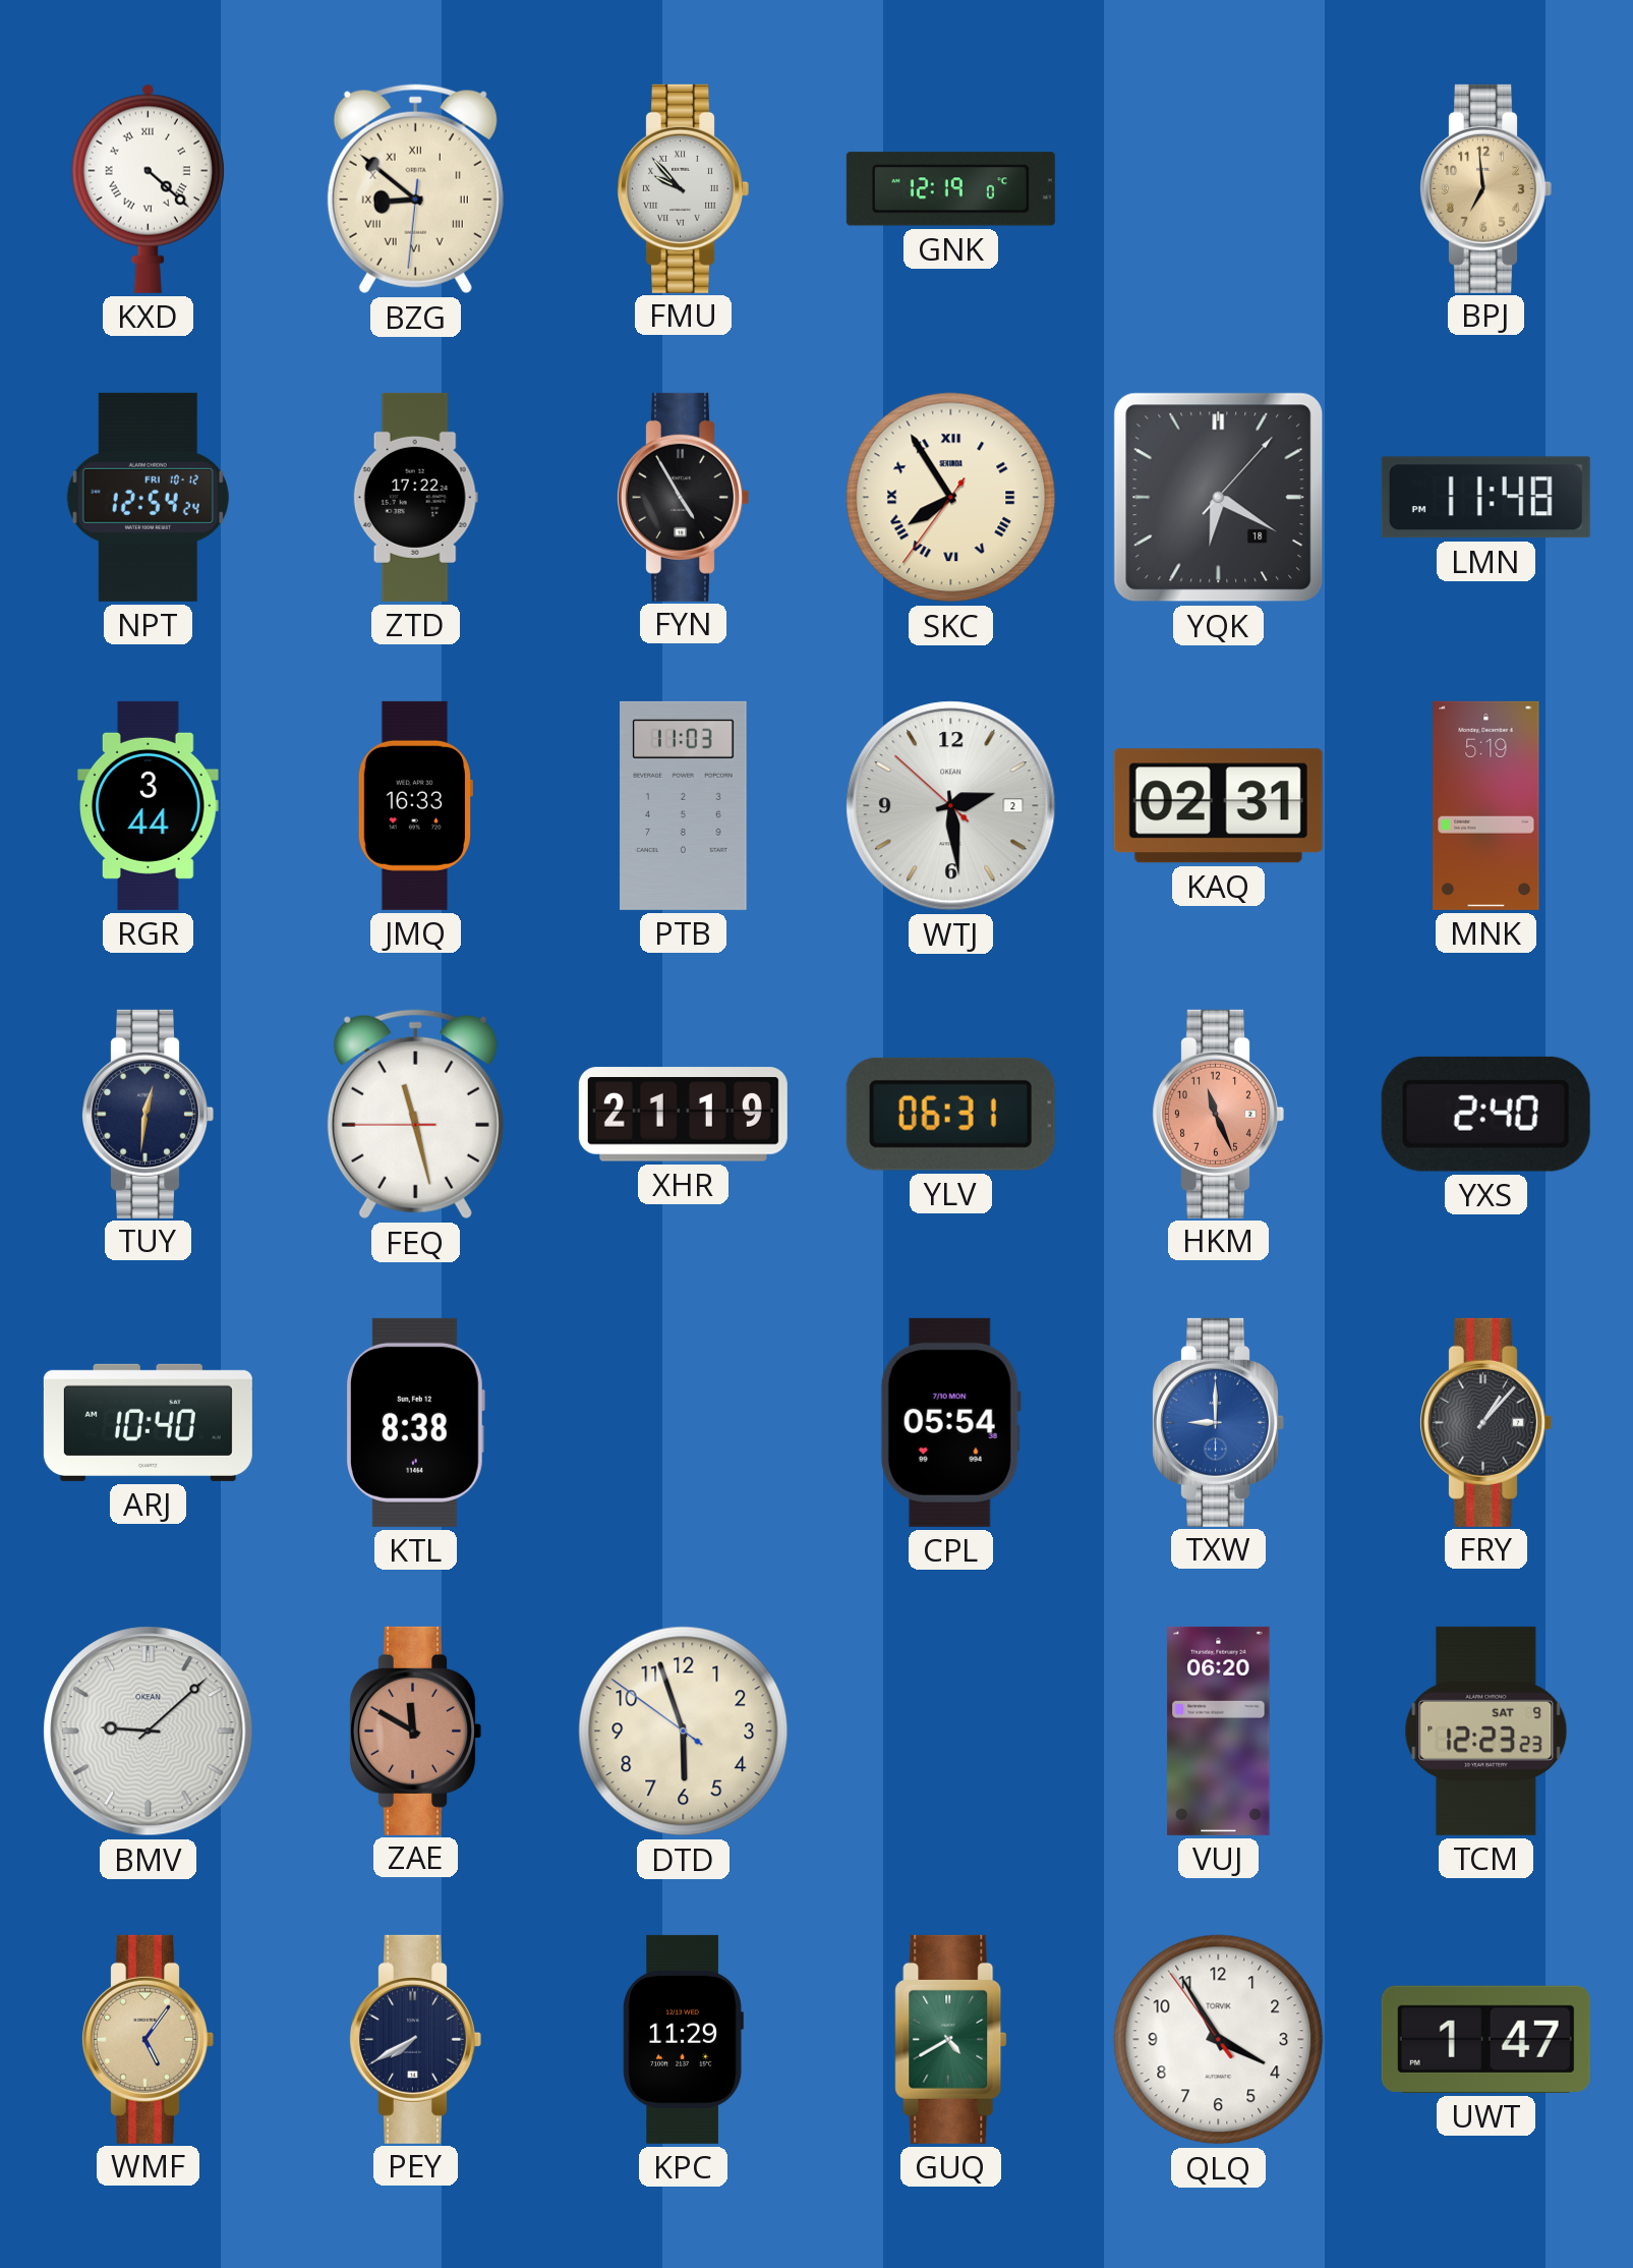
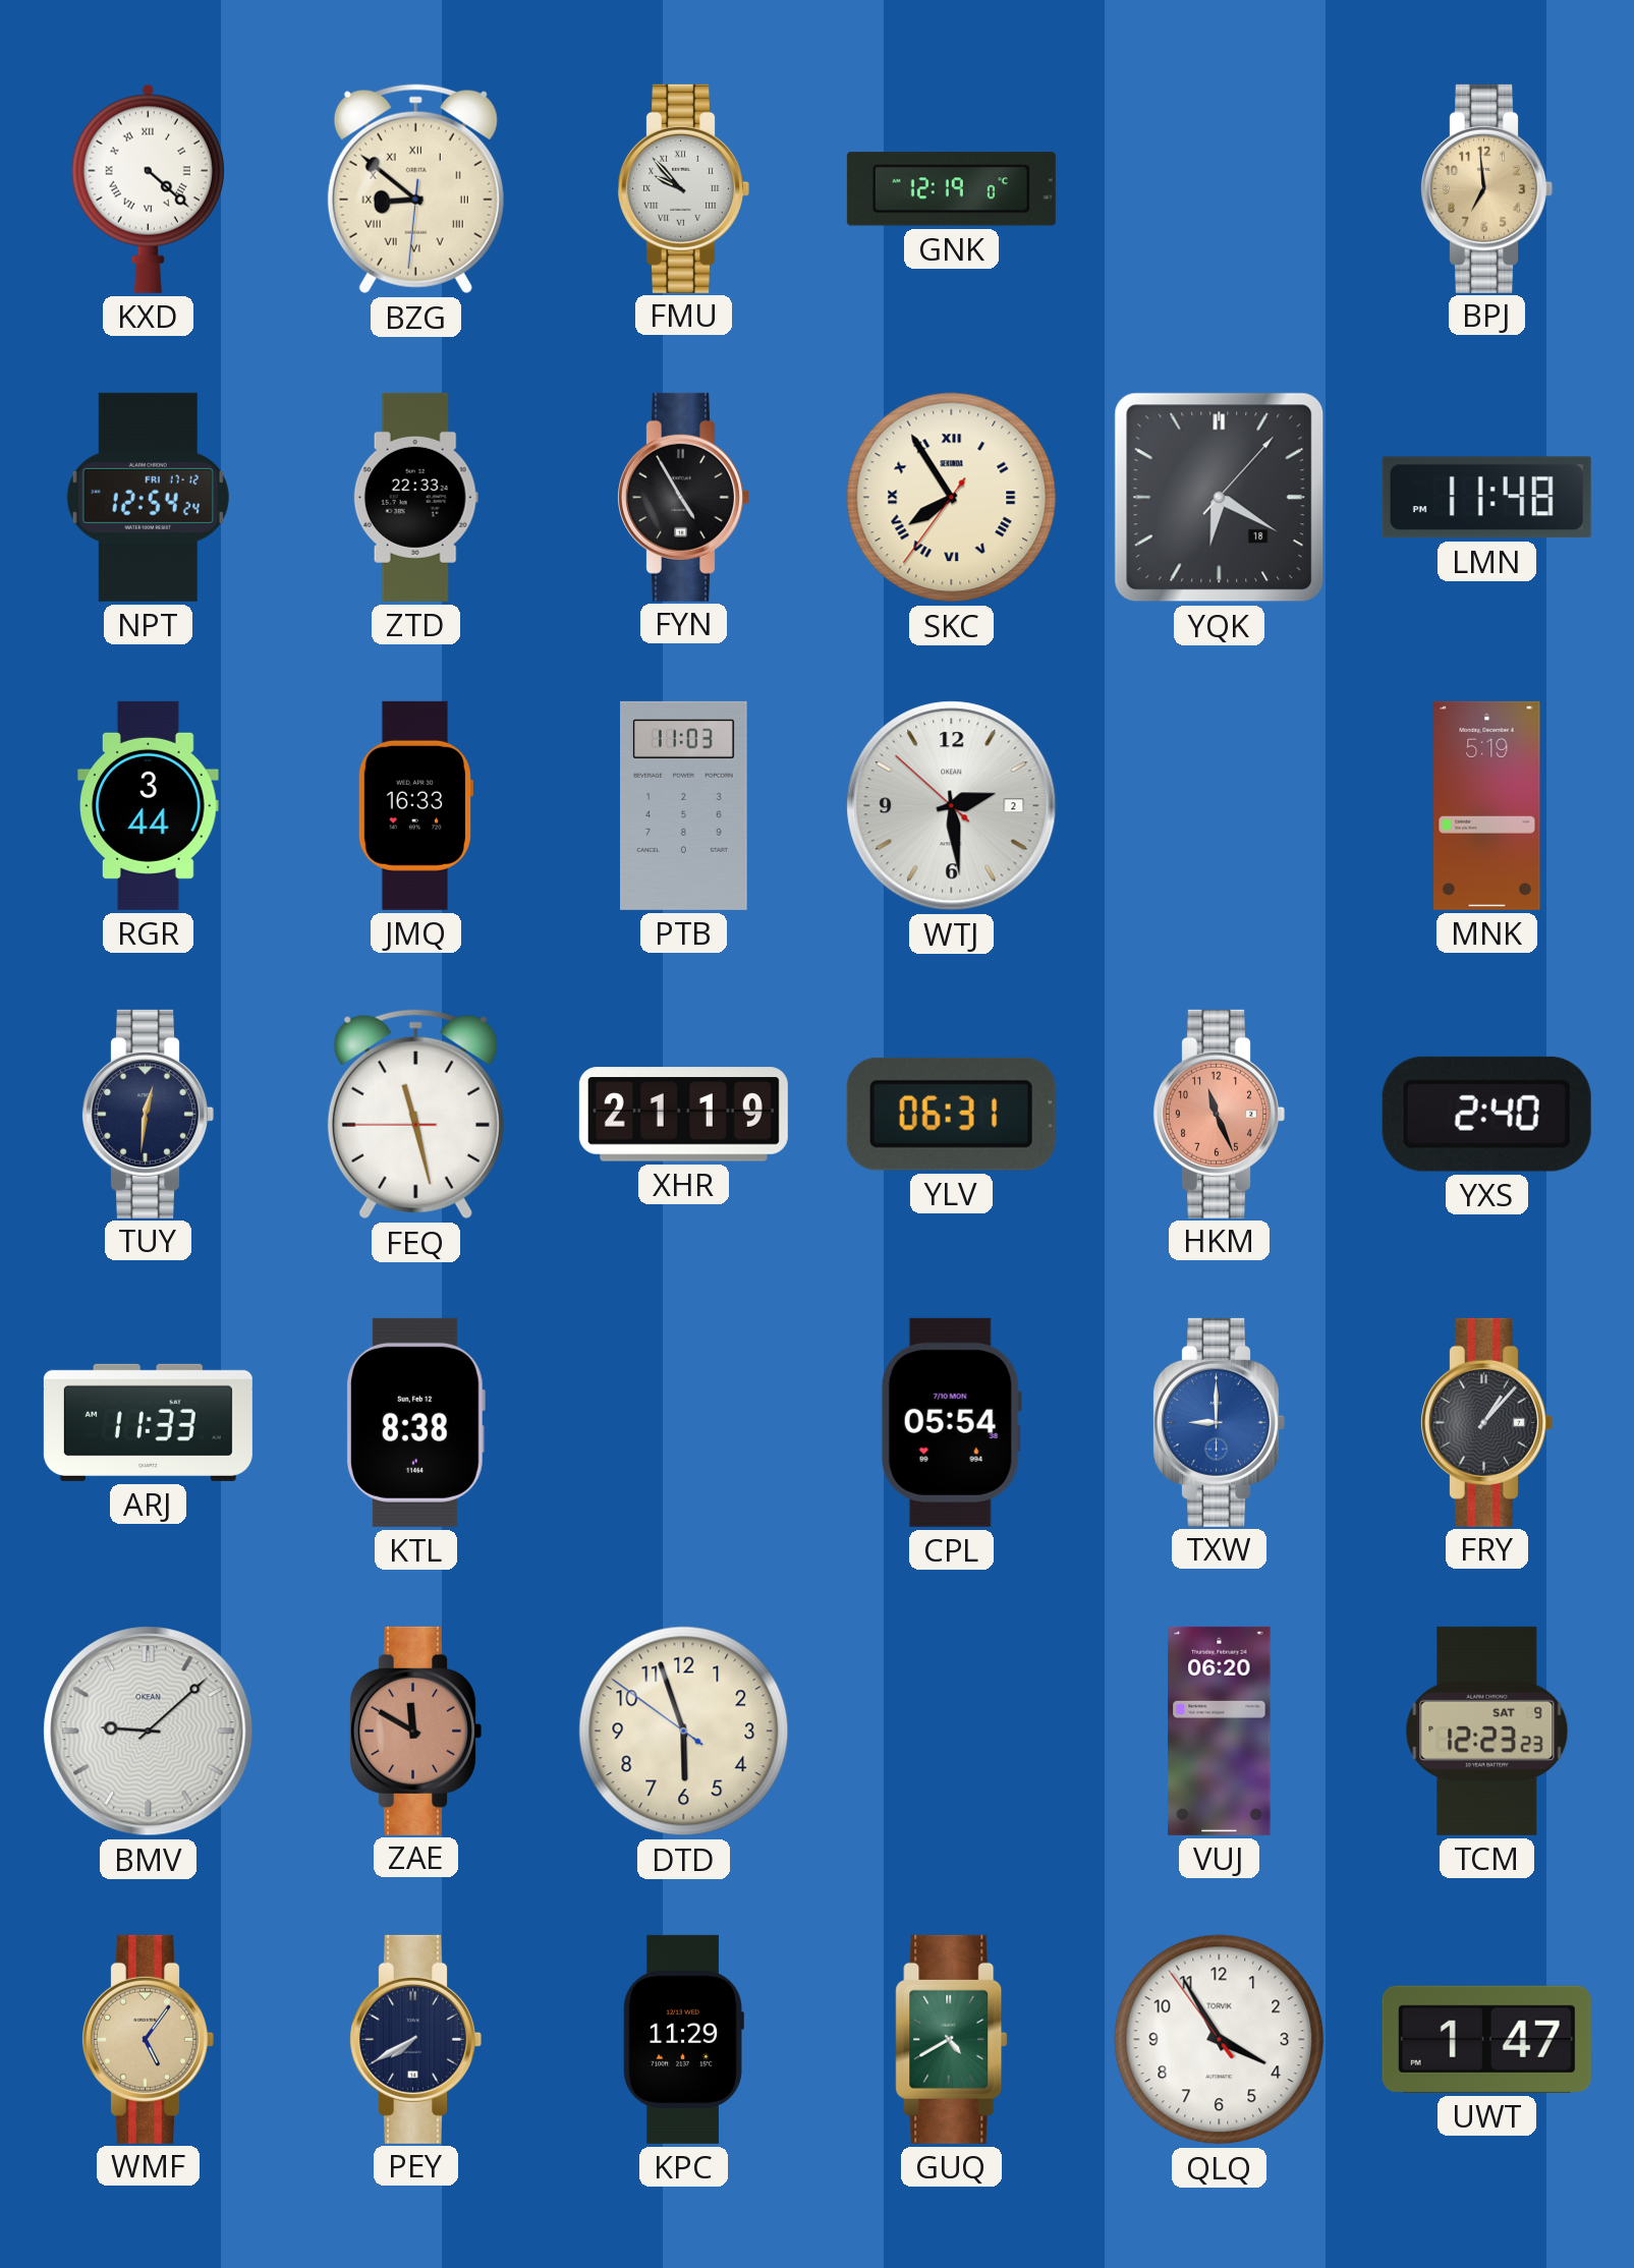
NPT date: FRI 10-12 -> FRI 17-12
ZTD: 17:22 -> 22:33
KAQ: 02:31 -> none
ARJ: 10:40 -> 11:33
